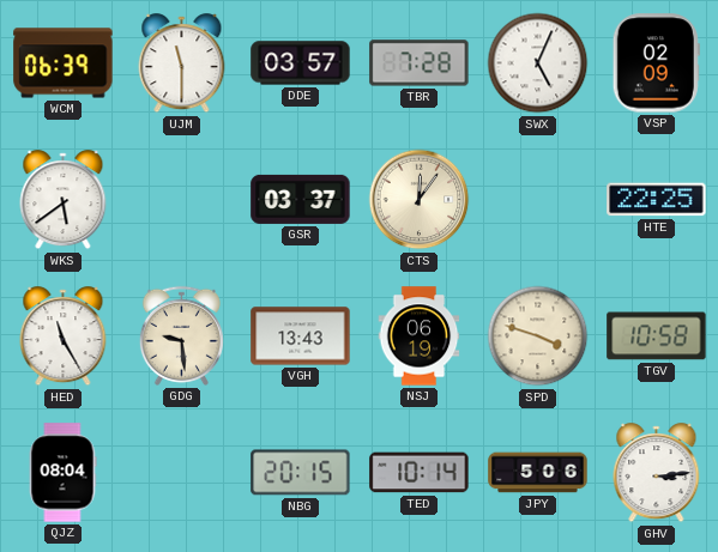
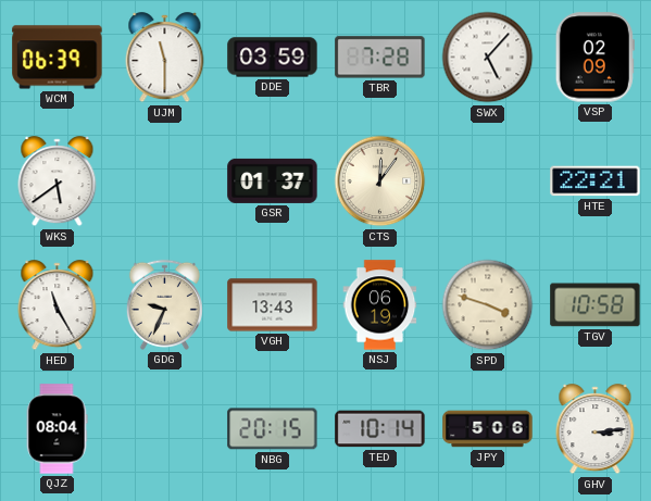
DDE: 03:57 -> 03:59
SWX: 5:04 -> 5:07
GSR: 03:37 -> 01:37
HTE: 22:25 -> 22:21
GDG: 9:29 -> 9:34
